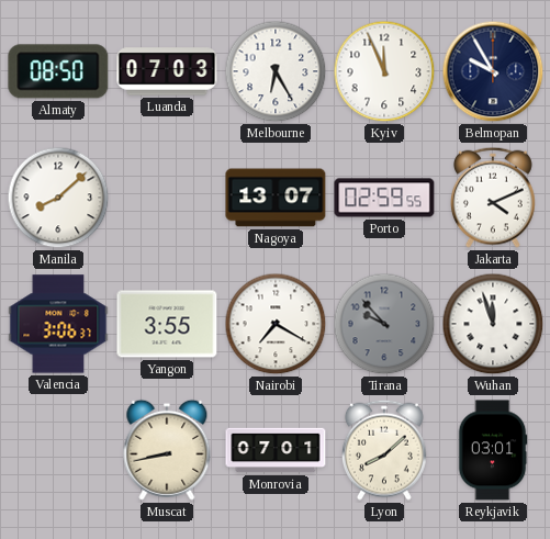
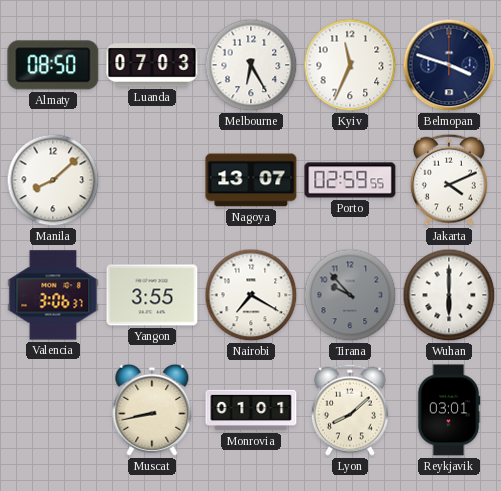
Kyiv: 11:56 -> 11:34
Belmopan: 9:55 -> 3:48
Wuhan: 11:57 -> 6:00
Monrovia: 07:01 -> 01:01
